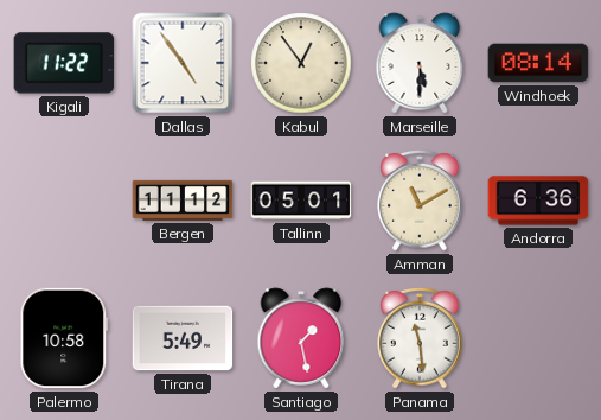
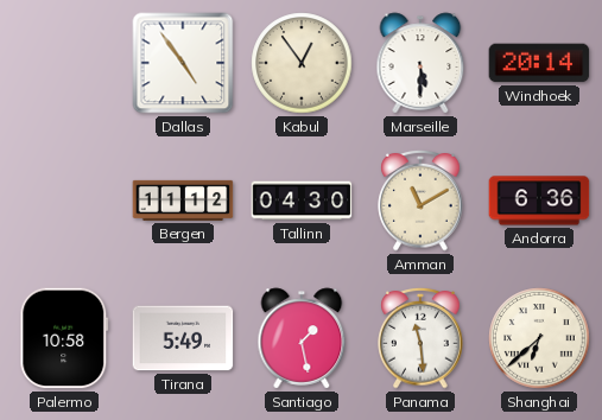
Kigali: 11:22 -> none
Windhoek: 08:14 -> 20:14
Tallinn: 05:01 -> 04:30
Shanghai: none -> 6:38
